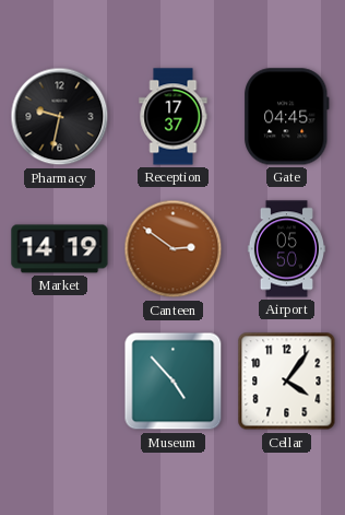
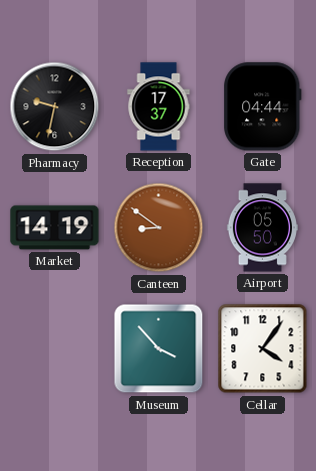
Gate: 04:45 -> 04:44
Canteen: 2:51 -> 8:51
Museum: 4:53 -> 3:53
